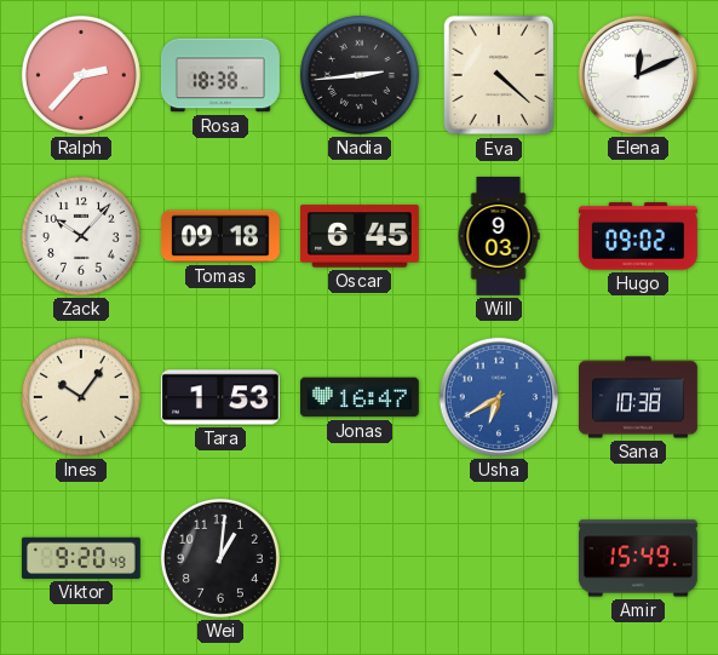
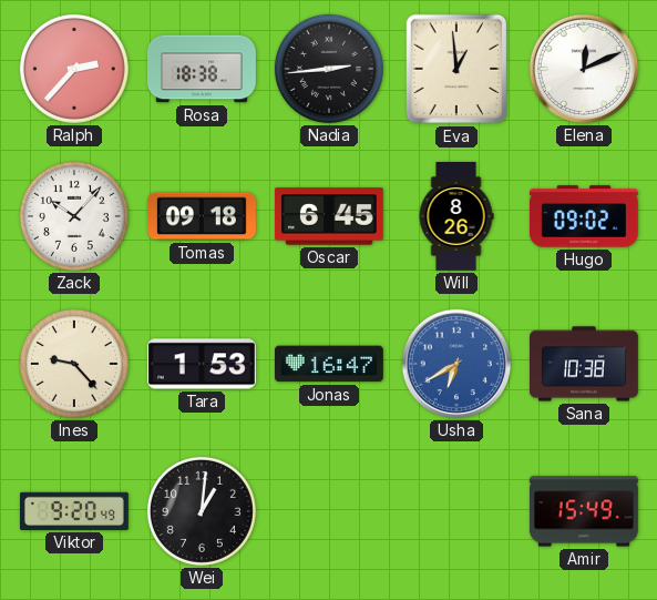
Eva: 4:22 -> 12:59
Will: 9:03 -> 8:26
Ines: 10:06 -> 9:23
